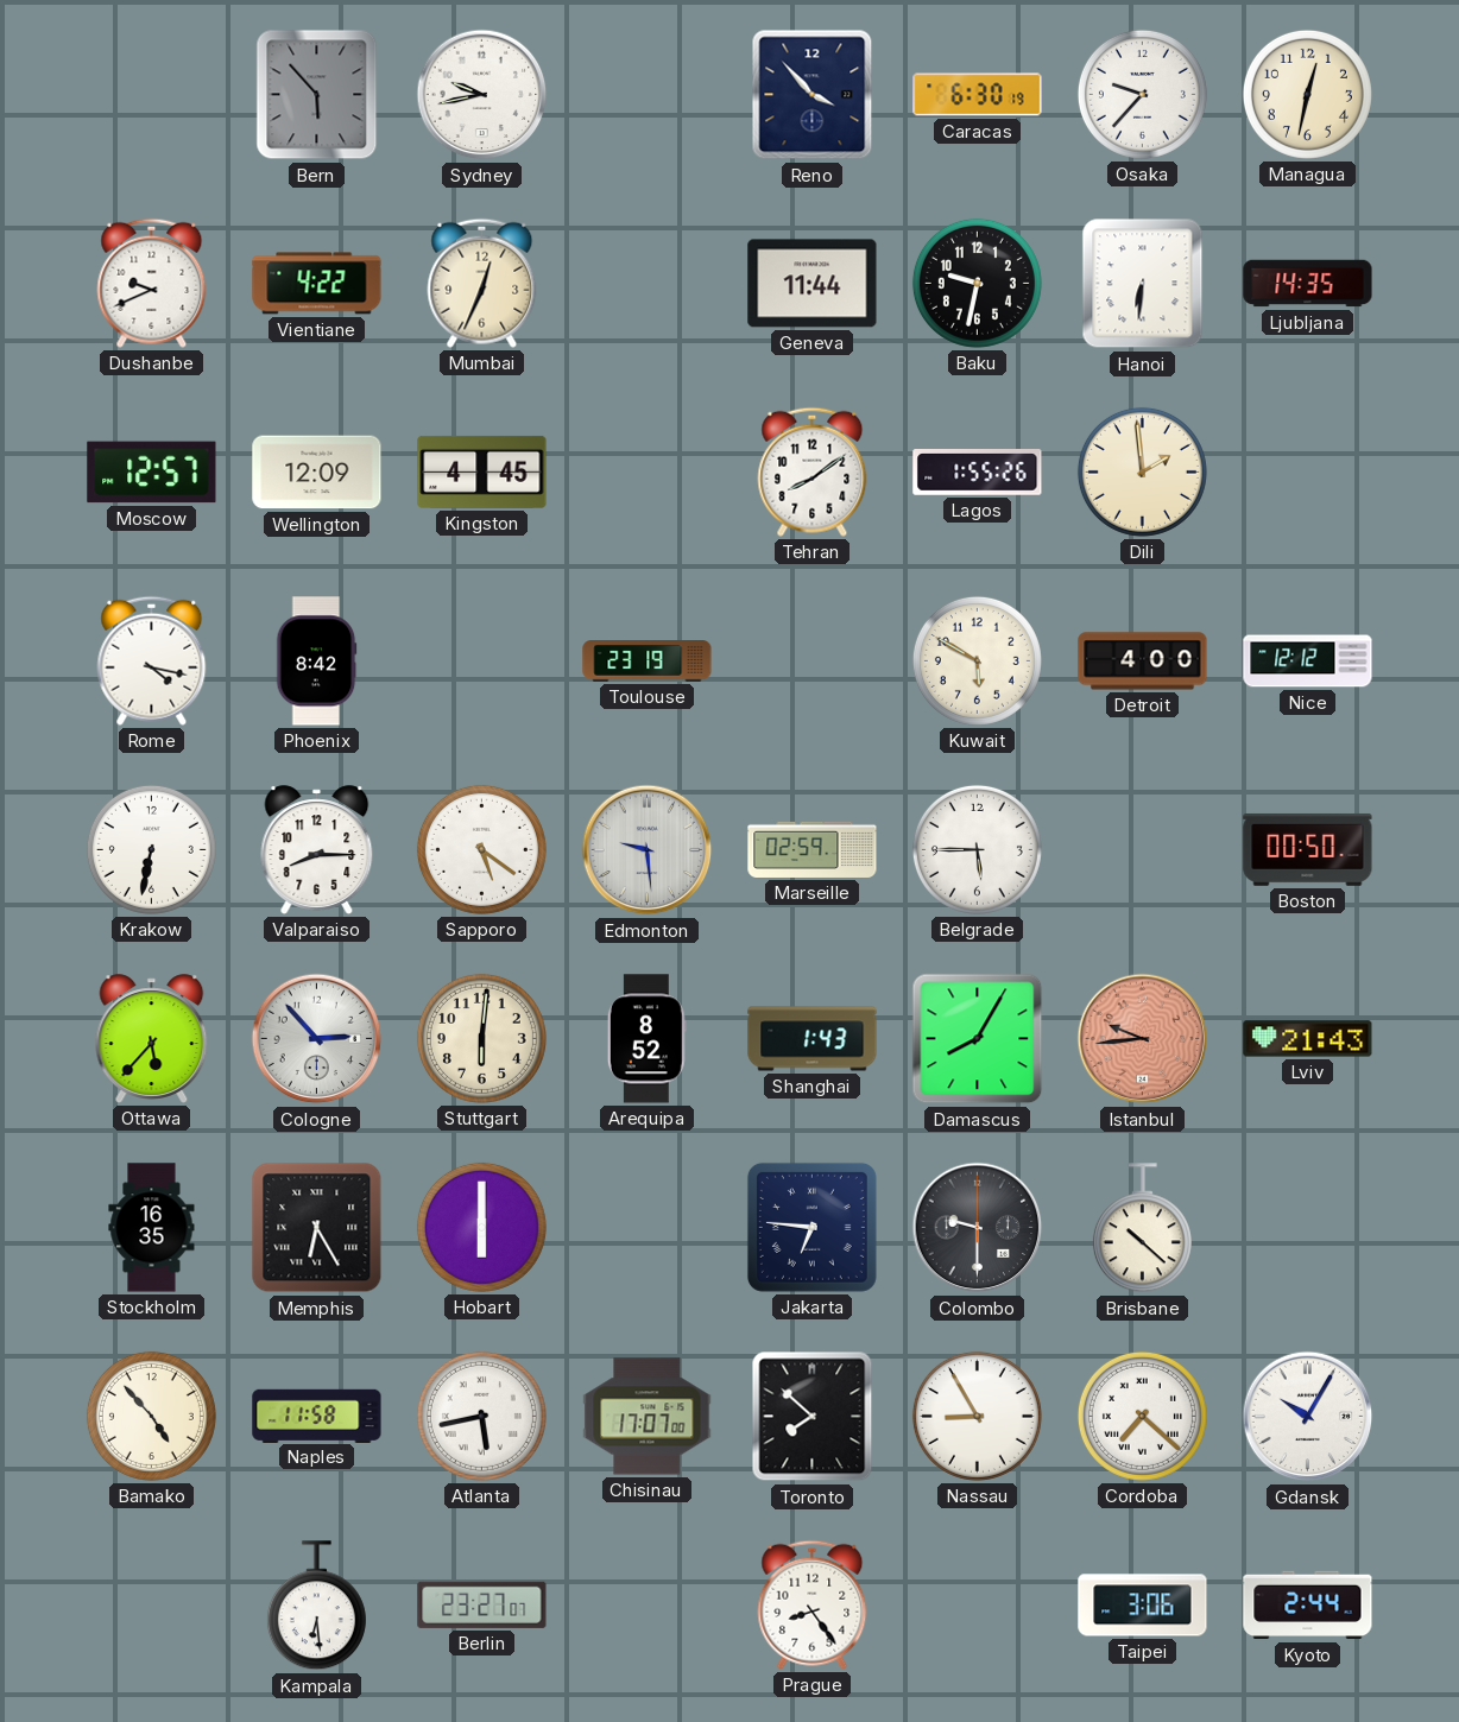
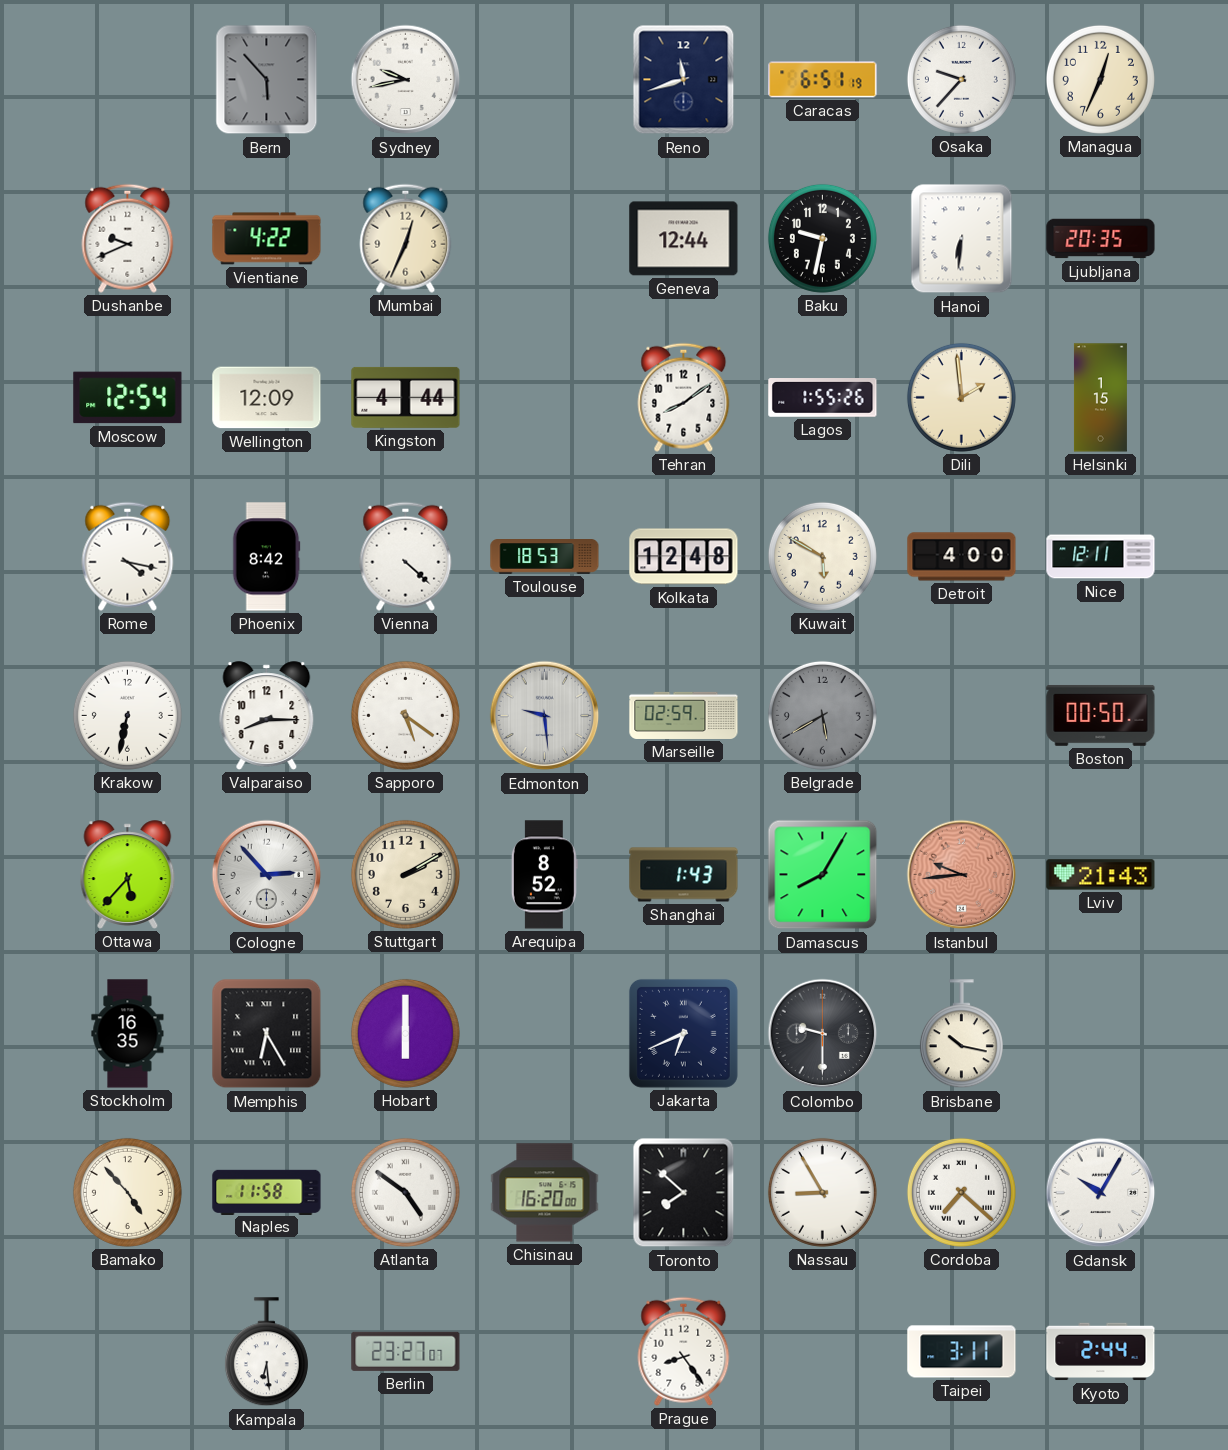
Reno: 3:53 -> 11:42
Caracas: 6:30 -> 6:51
Managua: 12:32 -> 12:34
Geneva: 11:44 -> 12:44
Ljubljana: 14:35 -> 20:35
Moscow: 12:57 -> 12:54
Kingston: 4:45 -> 4:44
Helsinki: none -> 1:15
Vienna: none -> 4:22
Toulouse: 23:19 -> 18:53
Kolkata: none -> 12:48
Nice: 12:12 -> 12:11
Belgrade: 5:45 -> 5:40
Belgrade dial: white -> grey
Stuttgart: 6:01 -> 2:10
Jakarta: 6:46 -> 6:41
Brisbane: 10:22 -> 10:17
Atlanta: 5:43 -> 4:51
Chisinau: 17:07 -> 16:20
Taipei: 3:06 -> 3:11
